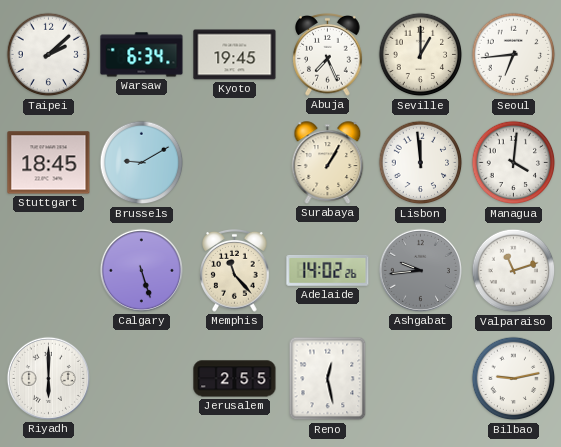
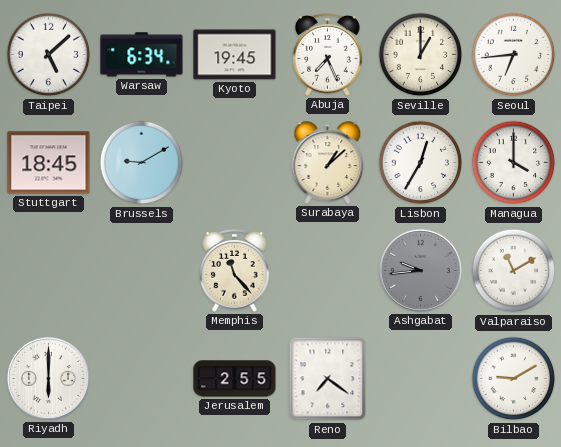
Taipei: 2:08 -> 5:08
Surabaya: 1:05 -> 1:08
Lisbon: 11:59 -> 12:35
Managua: 4:01 -> 4:00
Calgary: 5:27 -> none
Adelaide: 14:02 -> none
Valparaiso: 11:12 -> 11:10
Reno: 12:28 -> 7:21
Bilbao: 9:13 -> 9:10
